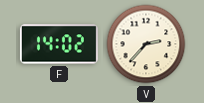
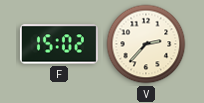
F: 14:02 -> 15:02
